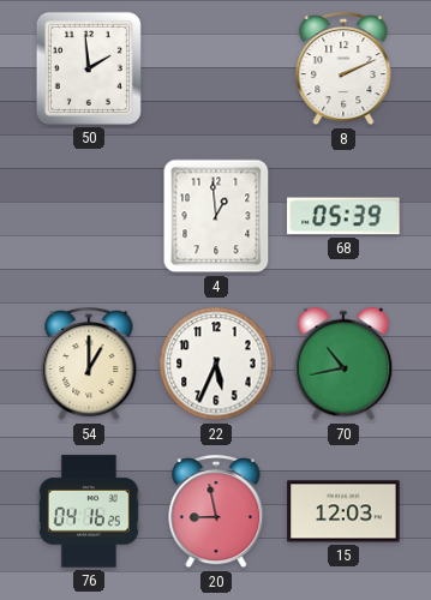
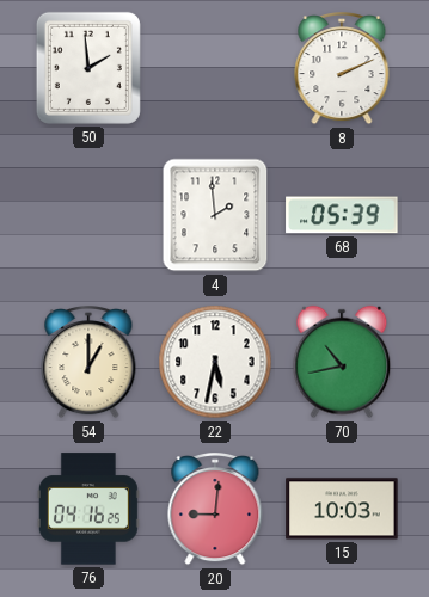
4: 12:59 -> 1:59
22: 5:34 -> 5:32
20: 8:58 -> 9:01
15: 12:03 -> 10:03
